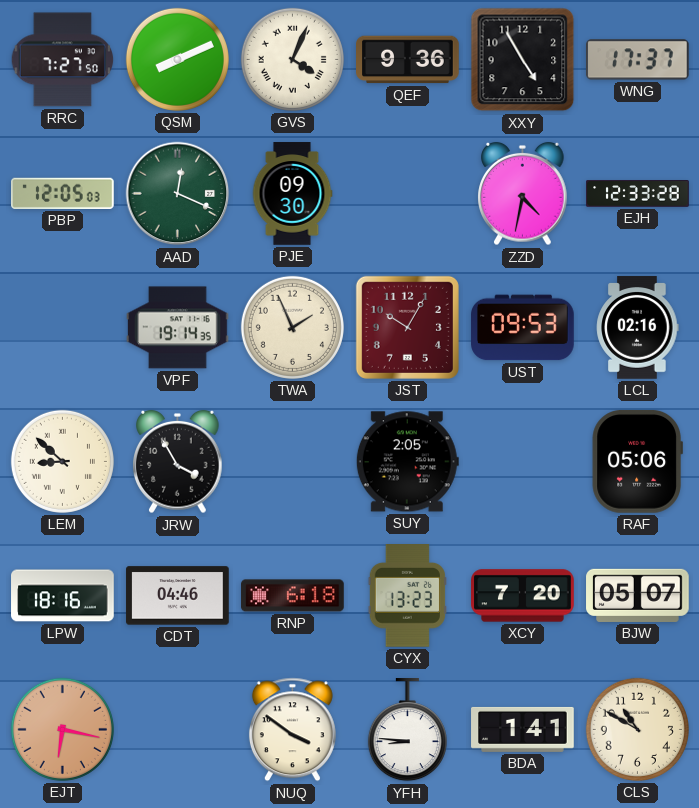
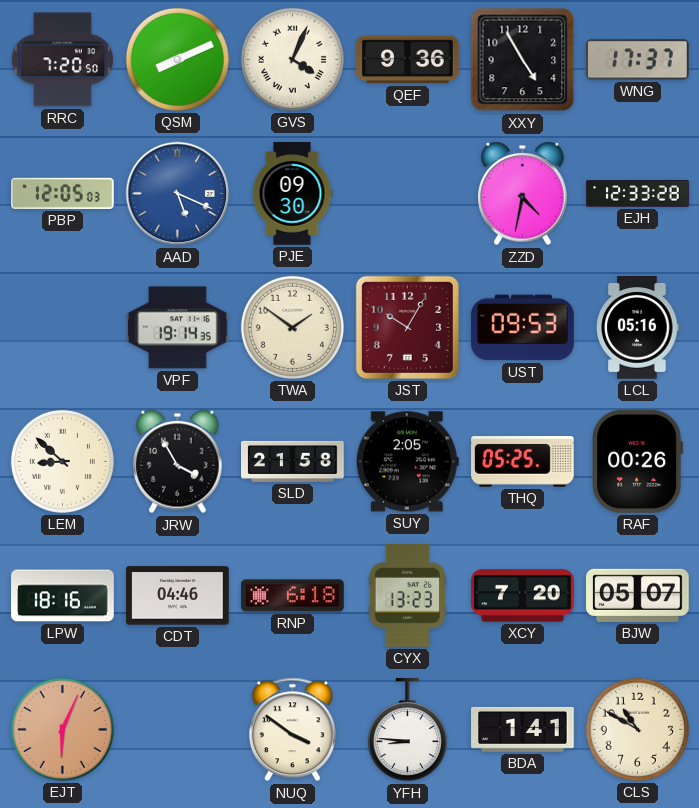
RRC: 7:27 -> 7:20
AAD: 12:19 -> 5:19
AAD dial: green -> blue
TWA: 1:56 -> 1:51
LCL: 02:16 -> 05:16
SLD: none -> 21:58
THQ: none -> 05:25
RAF: 05:06 -> 00:26
EJT: 6:17 -> 6:04
